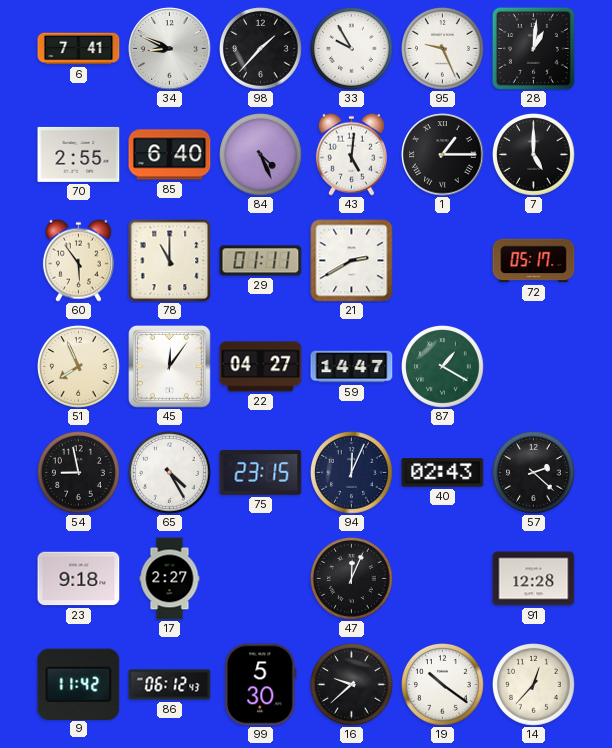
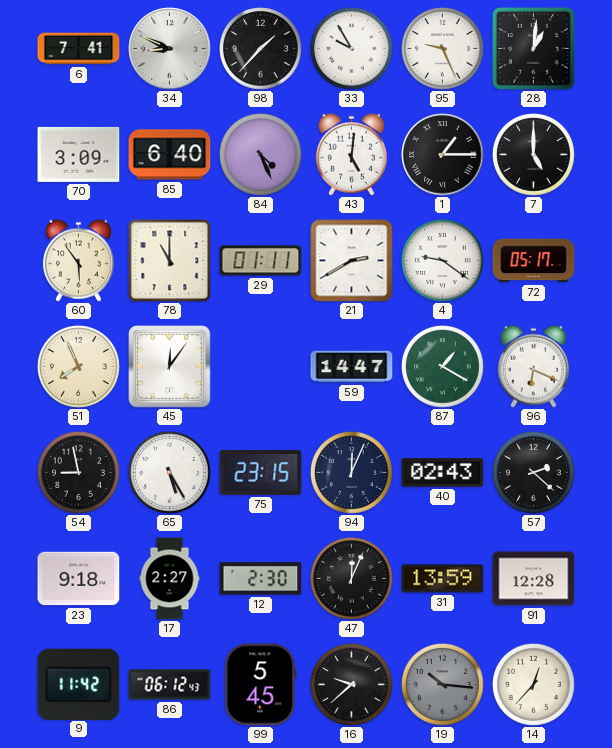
70: 2:55 -> 3:09
4: none -> 9:21
22: 04:27 -> none
96: none -> 6:19
65: 4:25 -> 5:25
12: none -> 2:30
31: none -> 13:59
99: 5:30 -> 5:45
19: 10:21 -> 10:16
19 dial: white -> grey
